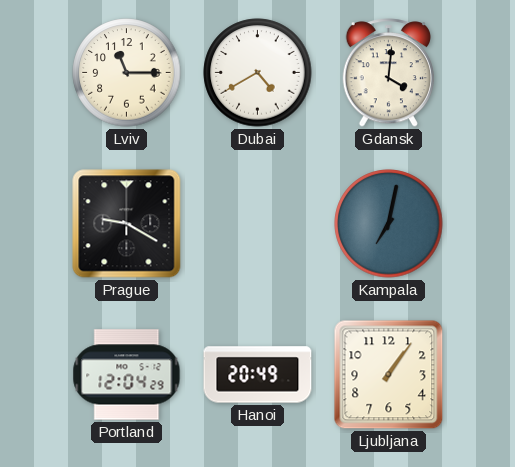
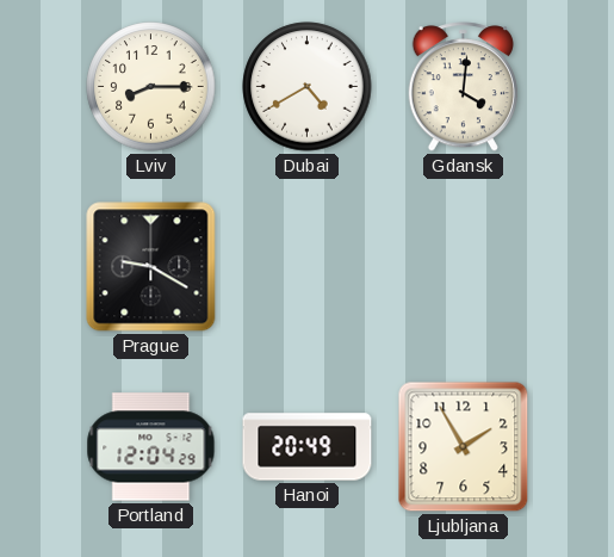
Lviv: 11:15 -> 8:15
Kampala: 7:02 -> none
Ljubljana: 1:06 -> 1:55
